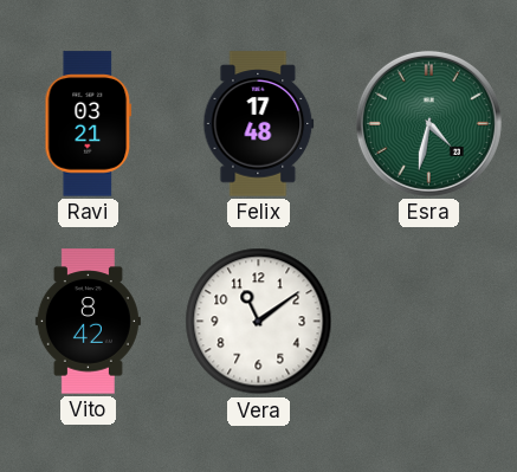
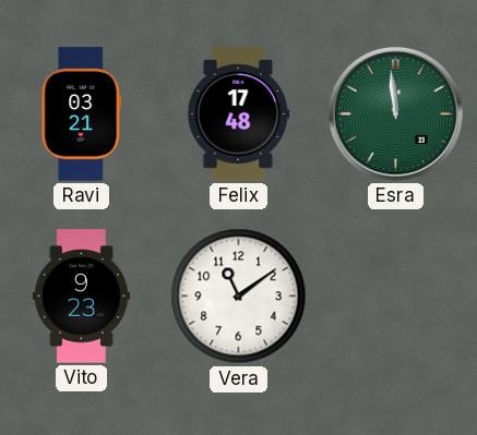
Esra: 4:32 -> 11:59
Vito: 8:42 -> 9:23
